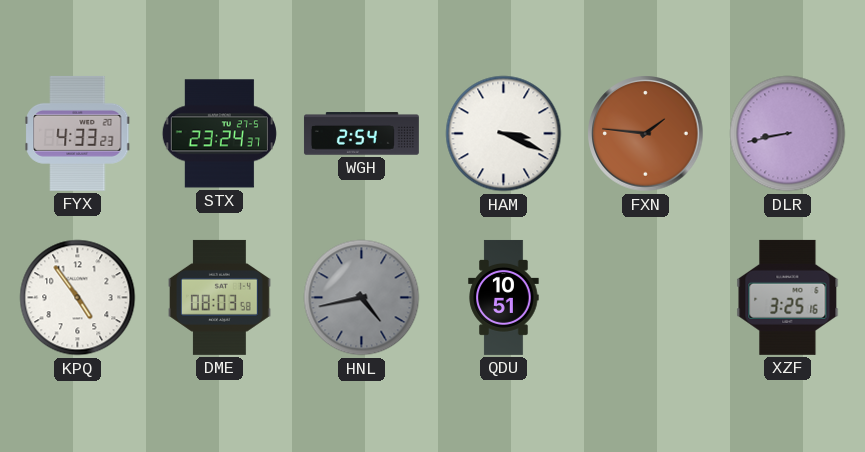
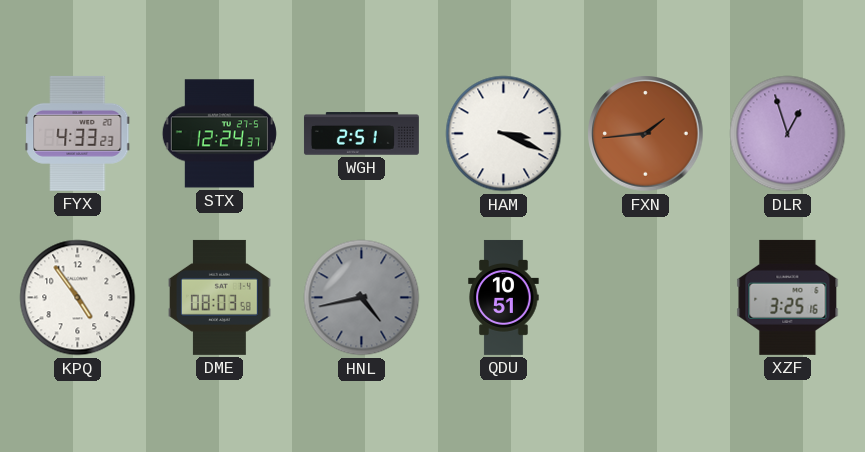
STX: 23:24 -> 12:24
WGH: 2:54 -> 2:51
FXN: 1:46 -> 1:44
DLR: 8:43 -> 12:57
